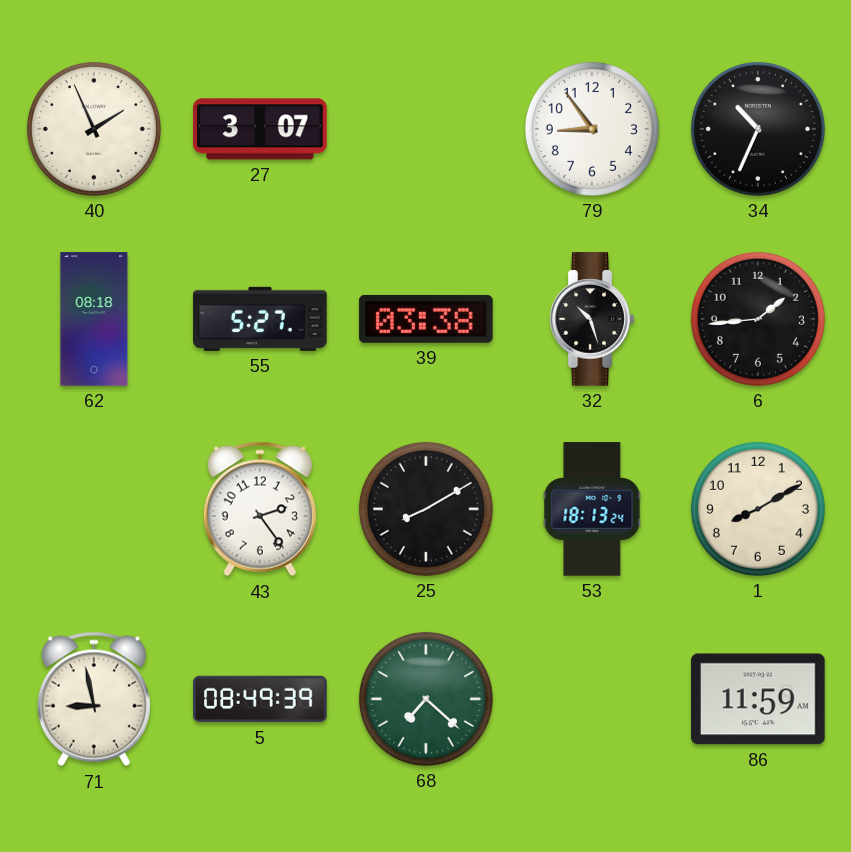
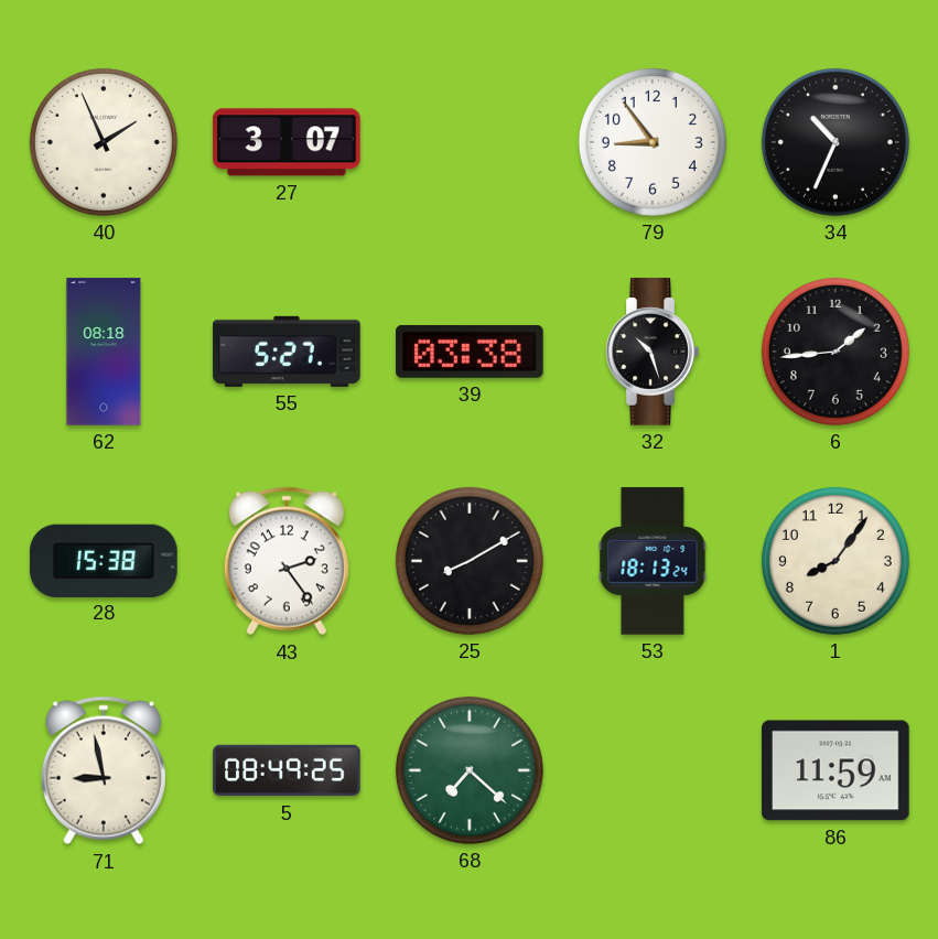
28: none -> 15:38
1: 8:10 -> 8:06
5: 08:49:39 -> 08:49:25
